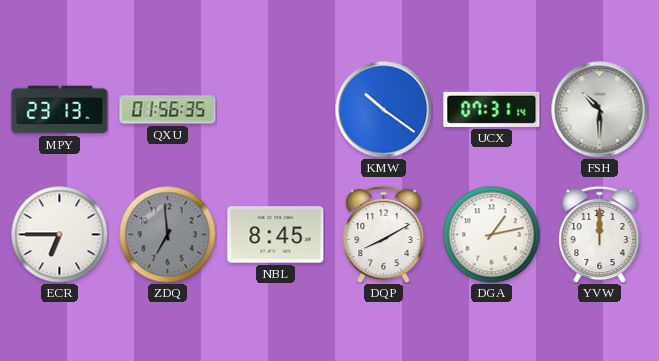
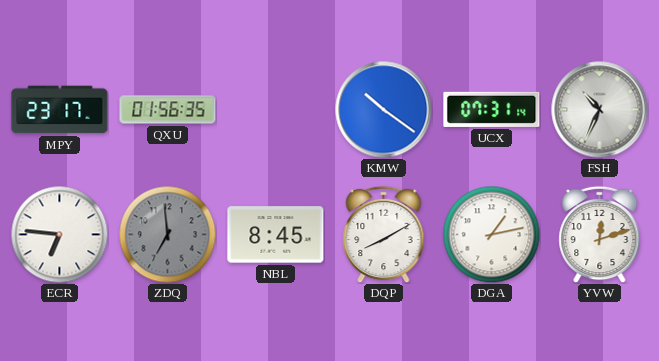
MPY: 23:13 -> 23:17
FSH: 10:30 -> 10:34
ECR: 6:45 -> 6:46
YVW: 12:00 -> 12:12
